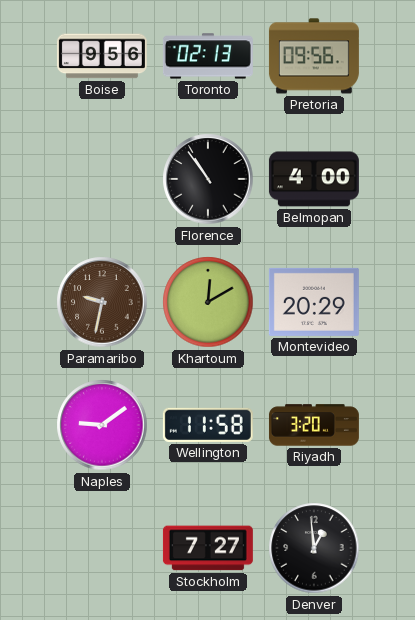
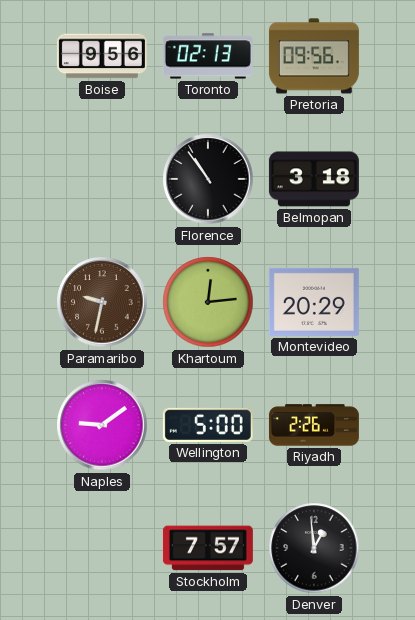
Belmopan: 4:00 -> 3:18
Khartoum: 12:10 -> 12:14
Wellington: 11:58 -> 5:00
Riyadh: 3:20 -> 2:26
Stockholm: 7:27 -> 7:57
